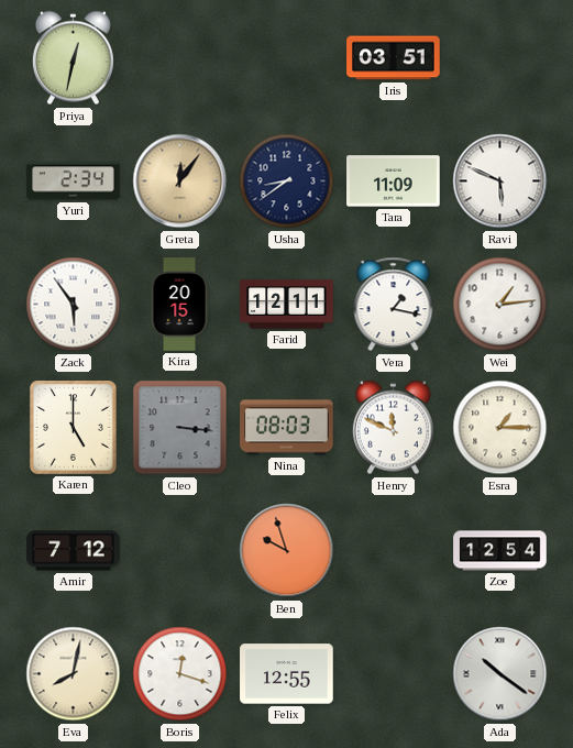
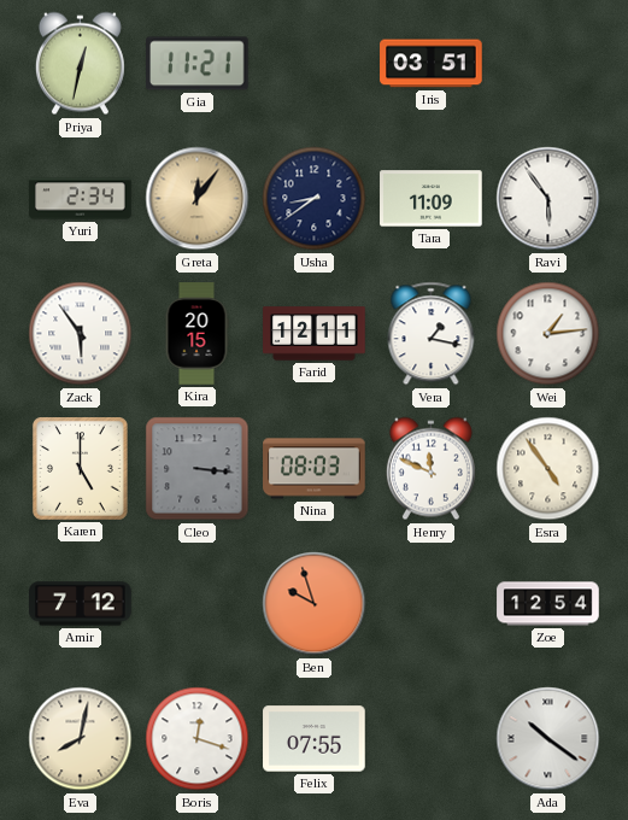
Gia: none -> 11:21
Ravi: 5:49 -> 5:54
Esra: 1:15 -> 4:54
Felix: 12:55 -> 07:55
